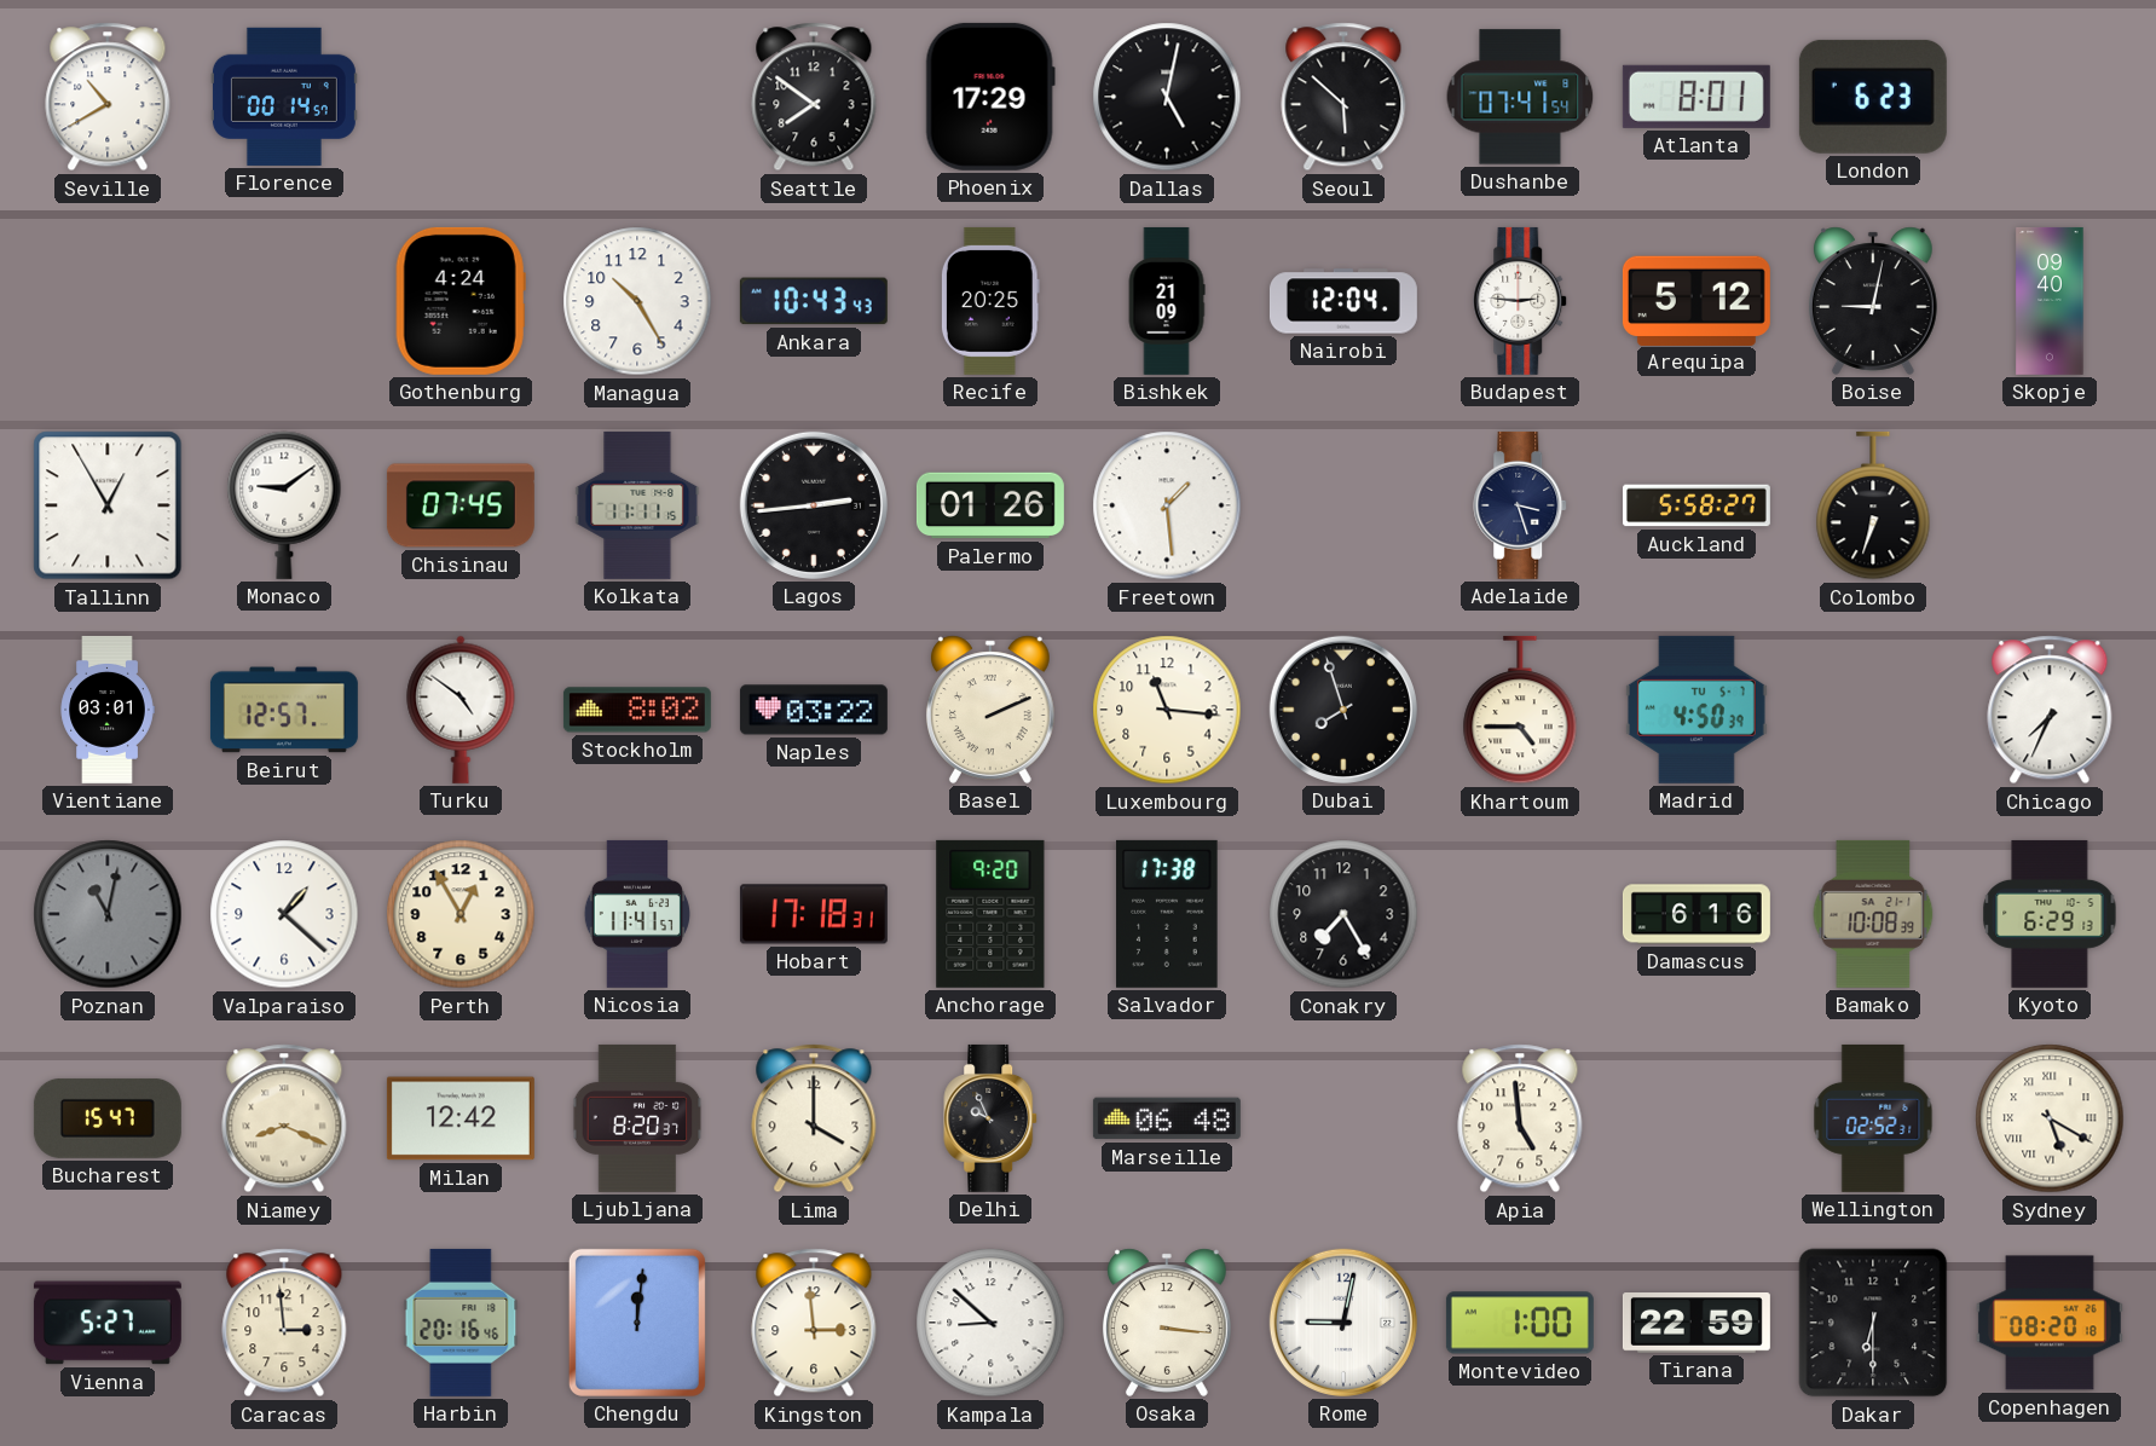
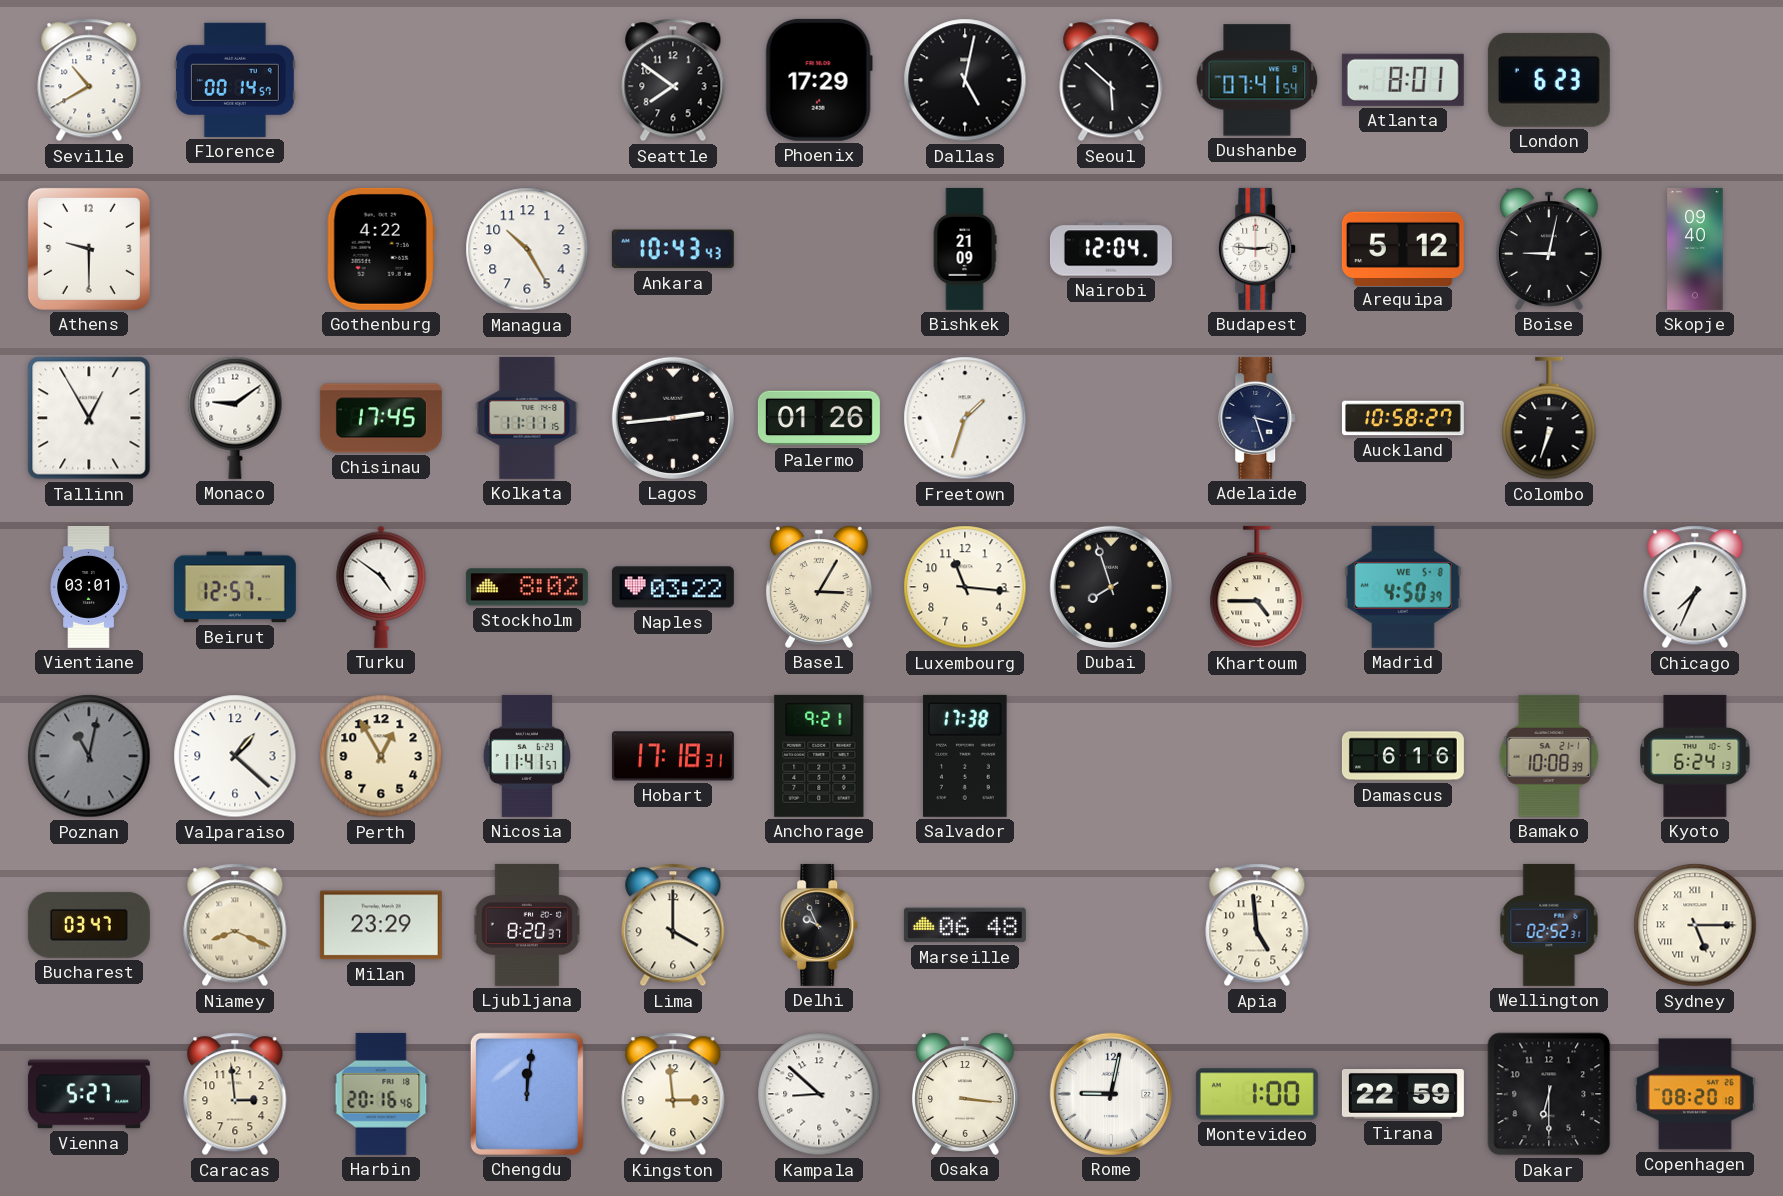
Athens: none -> 9:30
Gothenburg: 4:24 -> 4:22
Recife: 20:25 -> none
Chisinau: 07:45 -> 17:45
Freetown: 1:29 -> 1:33
Auckland: 5:58 -> 10:58
Basel: 2:11 -> 3:05
Madrid date: TU 5-7 -> WE 5-8
Anchorage: 9:20 -> 9:21
Conakry: 7:25 -> none
Kyoto: 6:29 -> 6:24
Bucharest: 15:47 -> 03:47
Milan: 12:42 -> 23:29
Sydney: 5:20 -> 5:15
